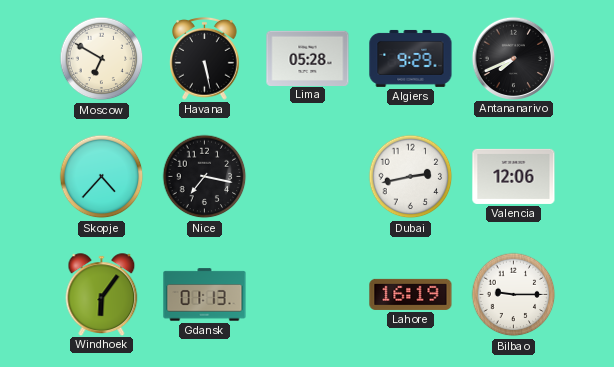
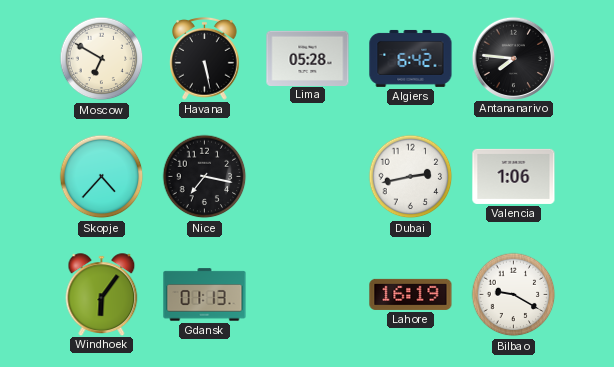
Algiers: 9:29 -> 6:42
Antananarivo: 7:41 -> 7:46
Valencia: 12:06 -> 1:06
Bilbao: 9:15 -> 9:20
